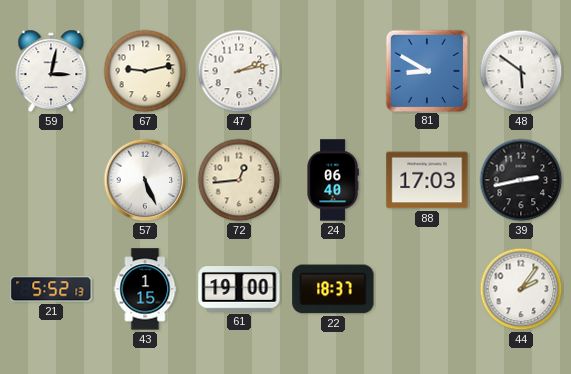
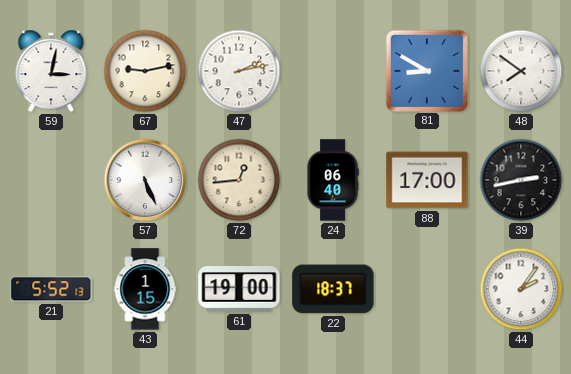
48: 5:51 -> 7:51
88: 17:03 -> 17:00
